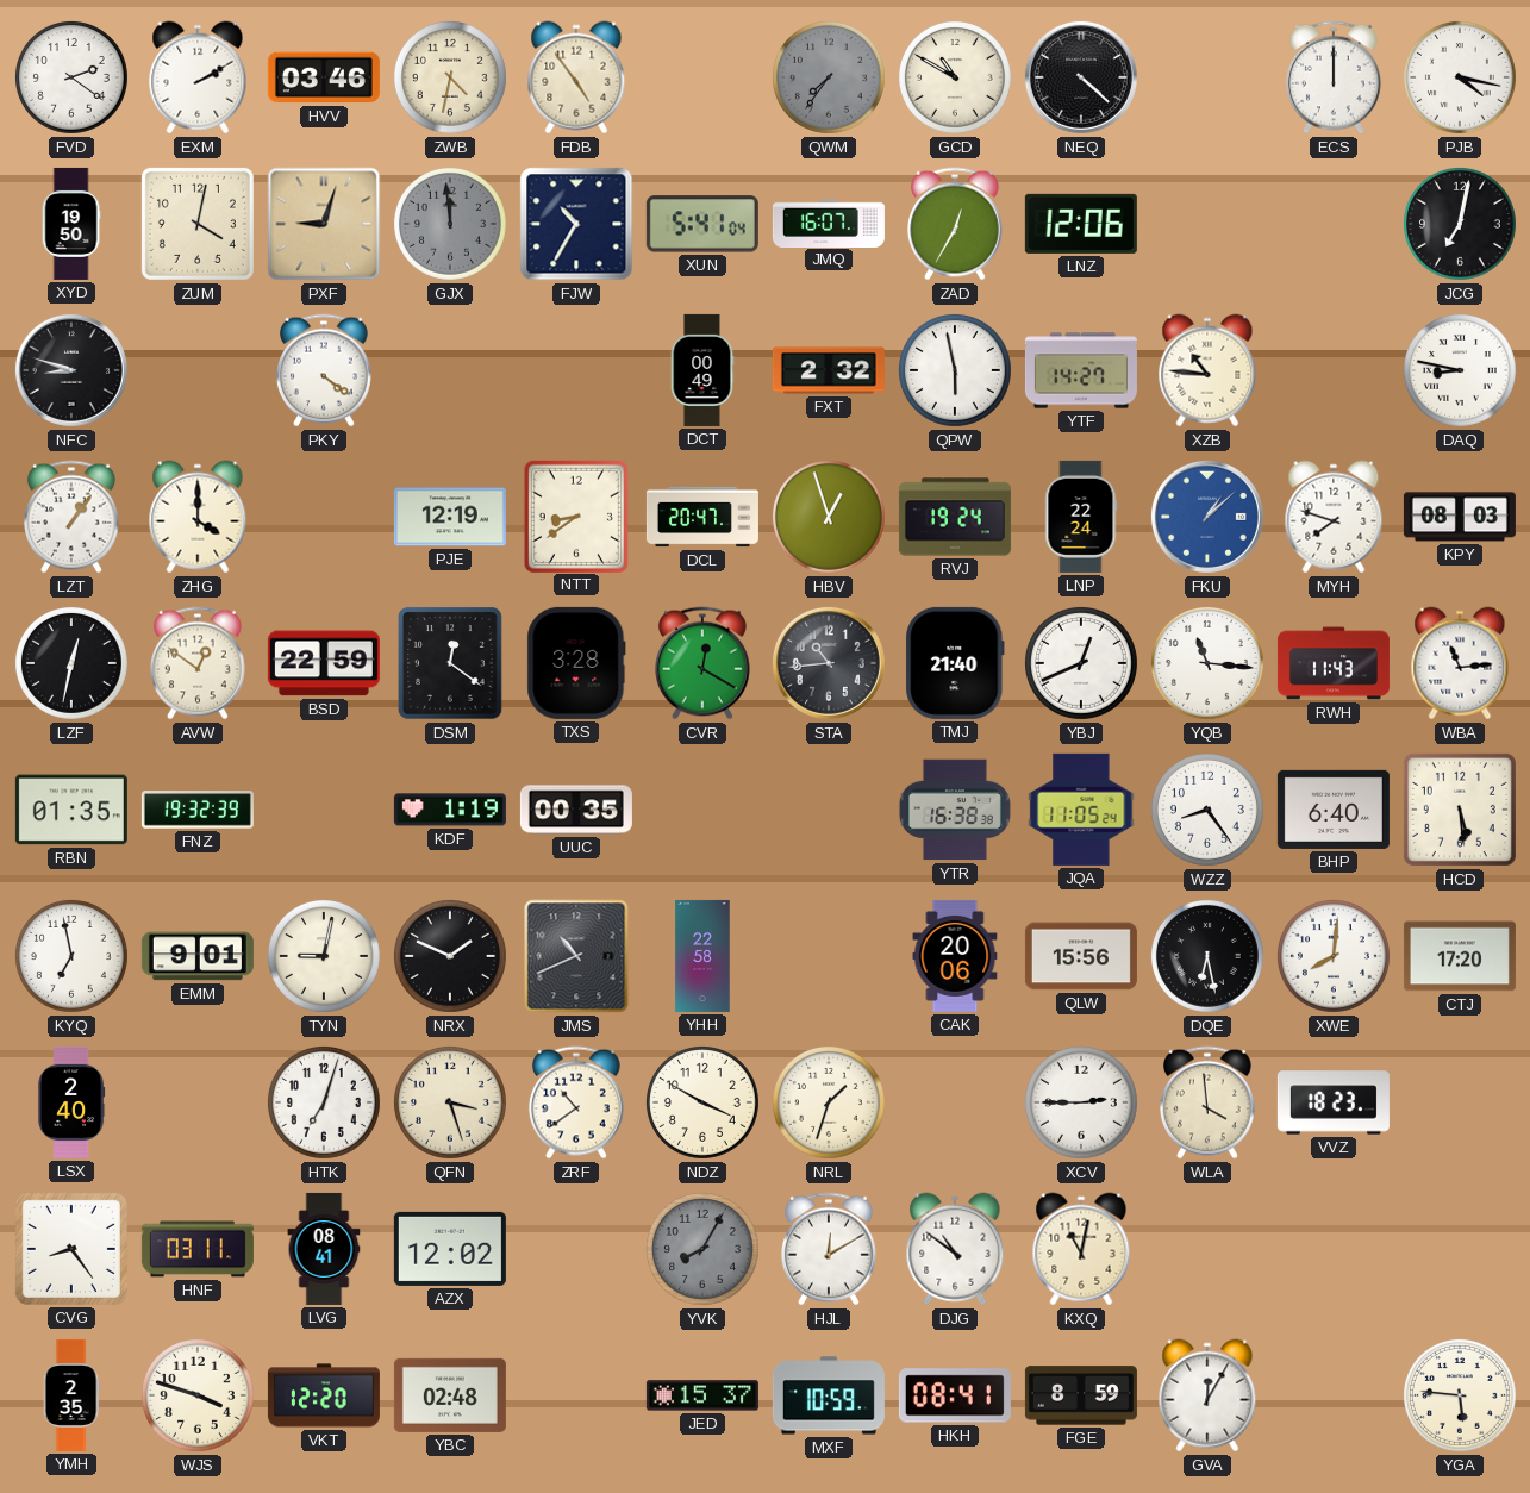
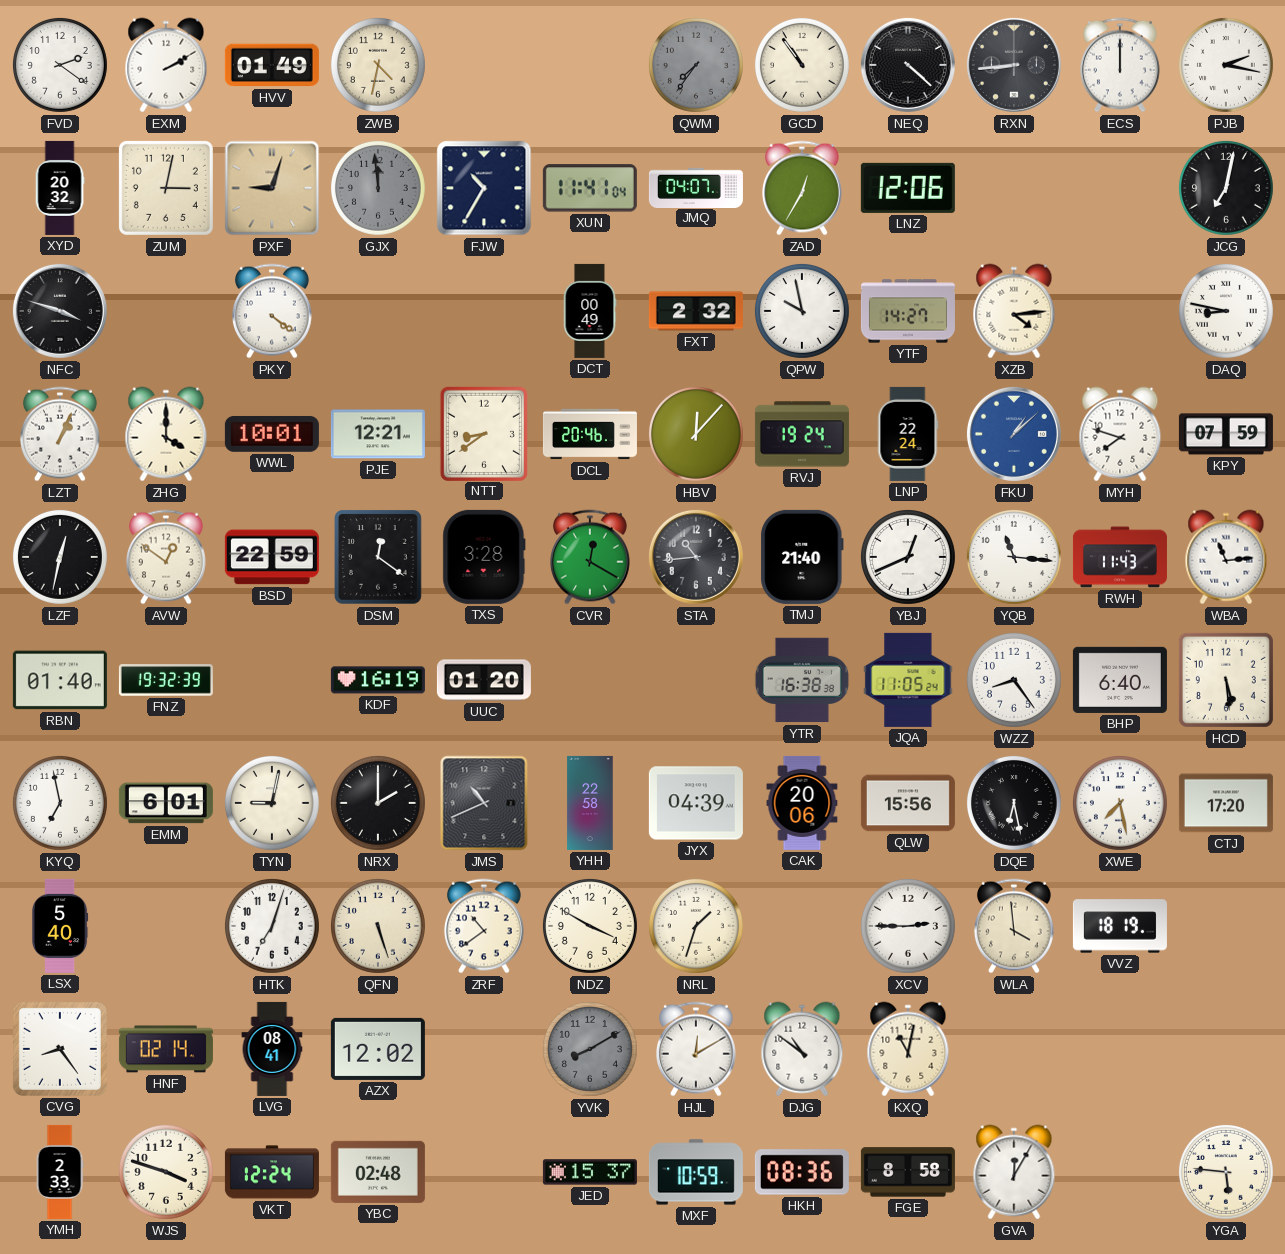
HVV: 03:46 -> 01:49
FDB: 4:54 -> none
GCD: 10:50 -> 10:54
RXN: none -> 8:44
PJB: 4:17 -> 2:17
XYD: 19:50 -> 20:32
ZUM: 4:02 -> 3:02
XUN: 5:41 -> 11:41
JMQ: 16:07 -> 04:07
NFC: 8:48 -> 3:48
QPW: 5:58 -> 9:58
XZB: 10:46 -> 4:14
LZT: 1:06 -> 1:04
WWL: none -> 10:01
PJE: 12:19 -> 12:21
DCL: 20:47 -> 20:46
HBV: 12:57 -> 12:07
KPY: 08:03 -> 07:59
RBN: 01:35 -> 01:40
KDF: 1:19 -> 16:19
UUC: 00:35 -> 01:20
EMM: 9:01 -> 6:01
NRX: 1:49 -> 2:00
JYX: none -> 04:39
XWE: 8:01 -> 7:28
LSX: 2:40 -> 5:40
QFN: 3:27 -> 5:27
VVZ: 18:23 -> 18:19
HNF: 03:11 -> 02:14
YVK: 8:05 -> 8:10
YMH: 2:35 -> 2:33
VKT: 12:20 -> 12:24
HKH: 08:41 -> 08:36
FGE: 8:59 -> 8:58
